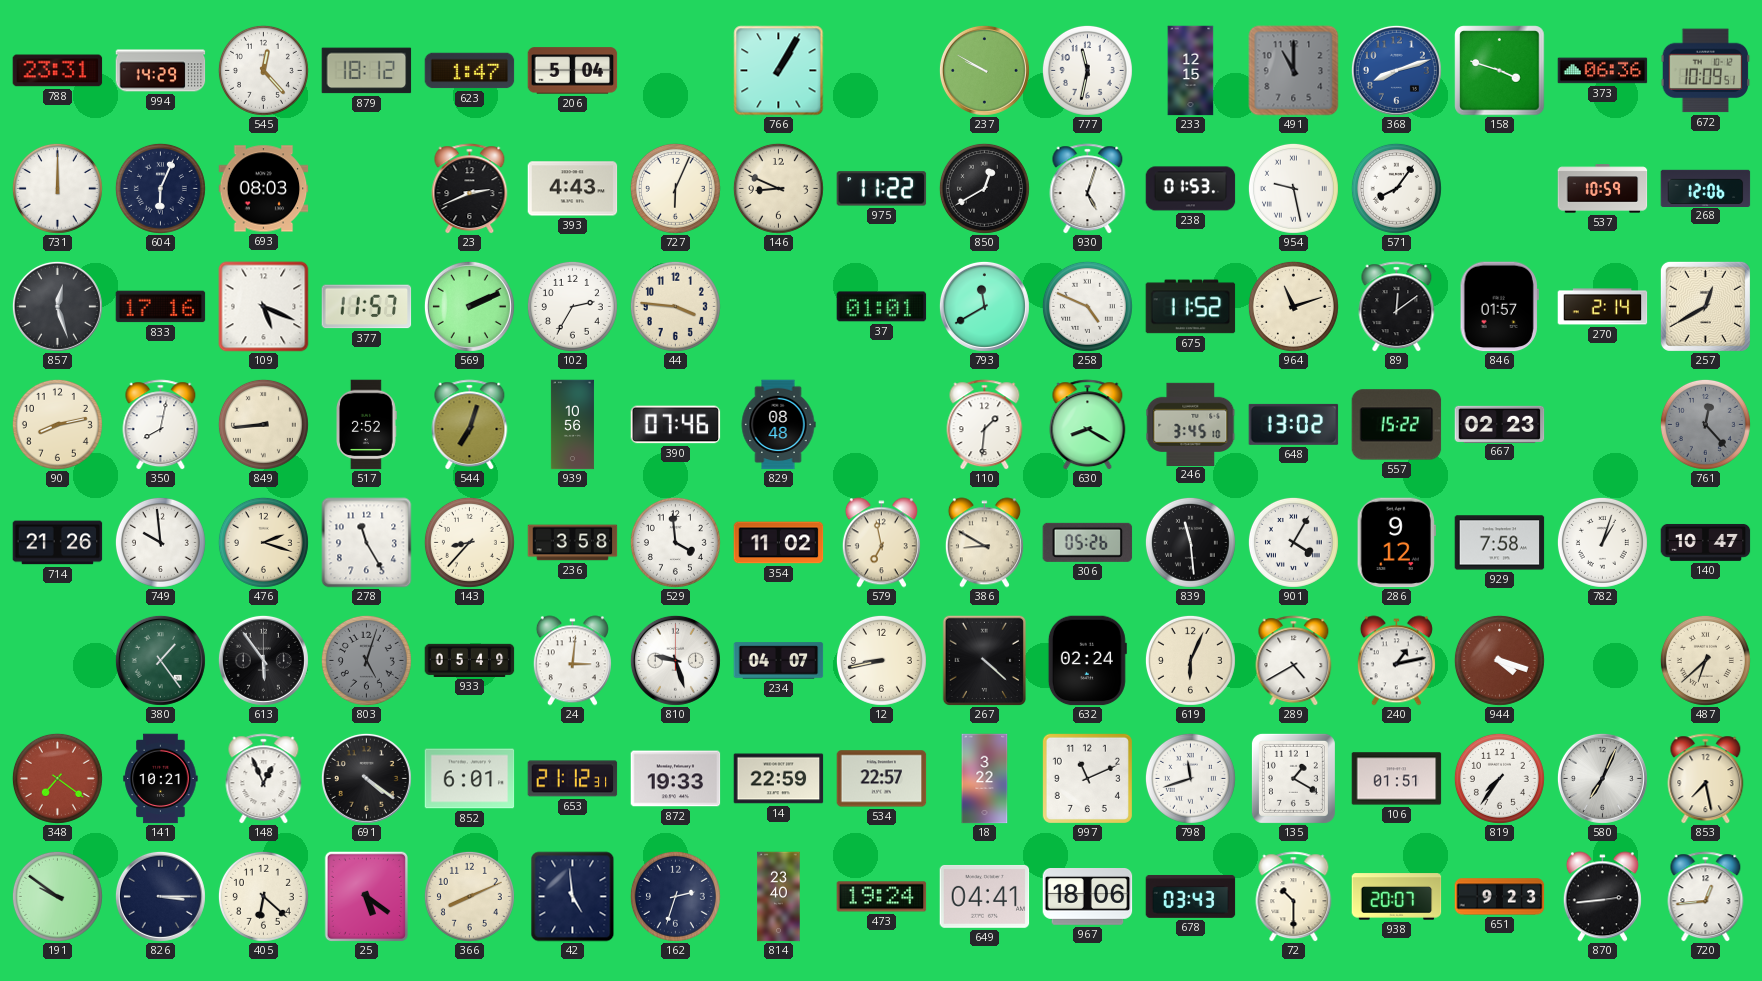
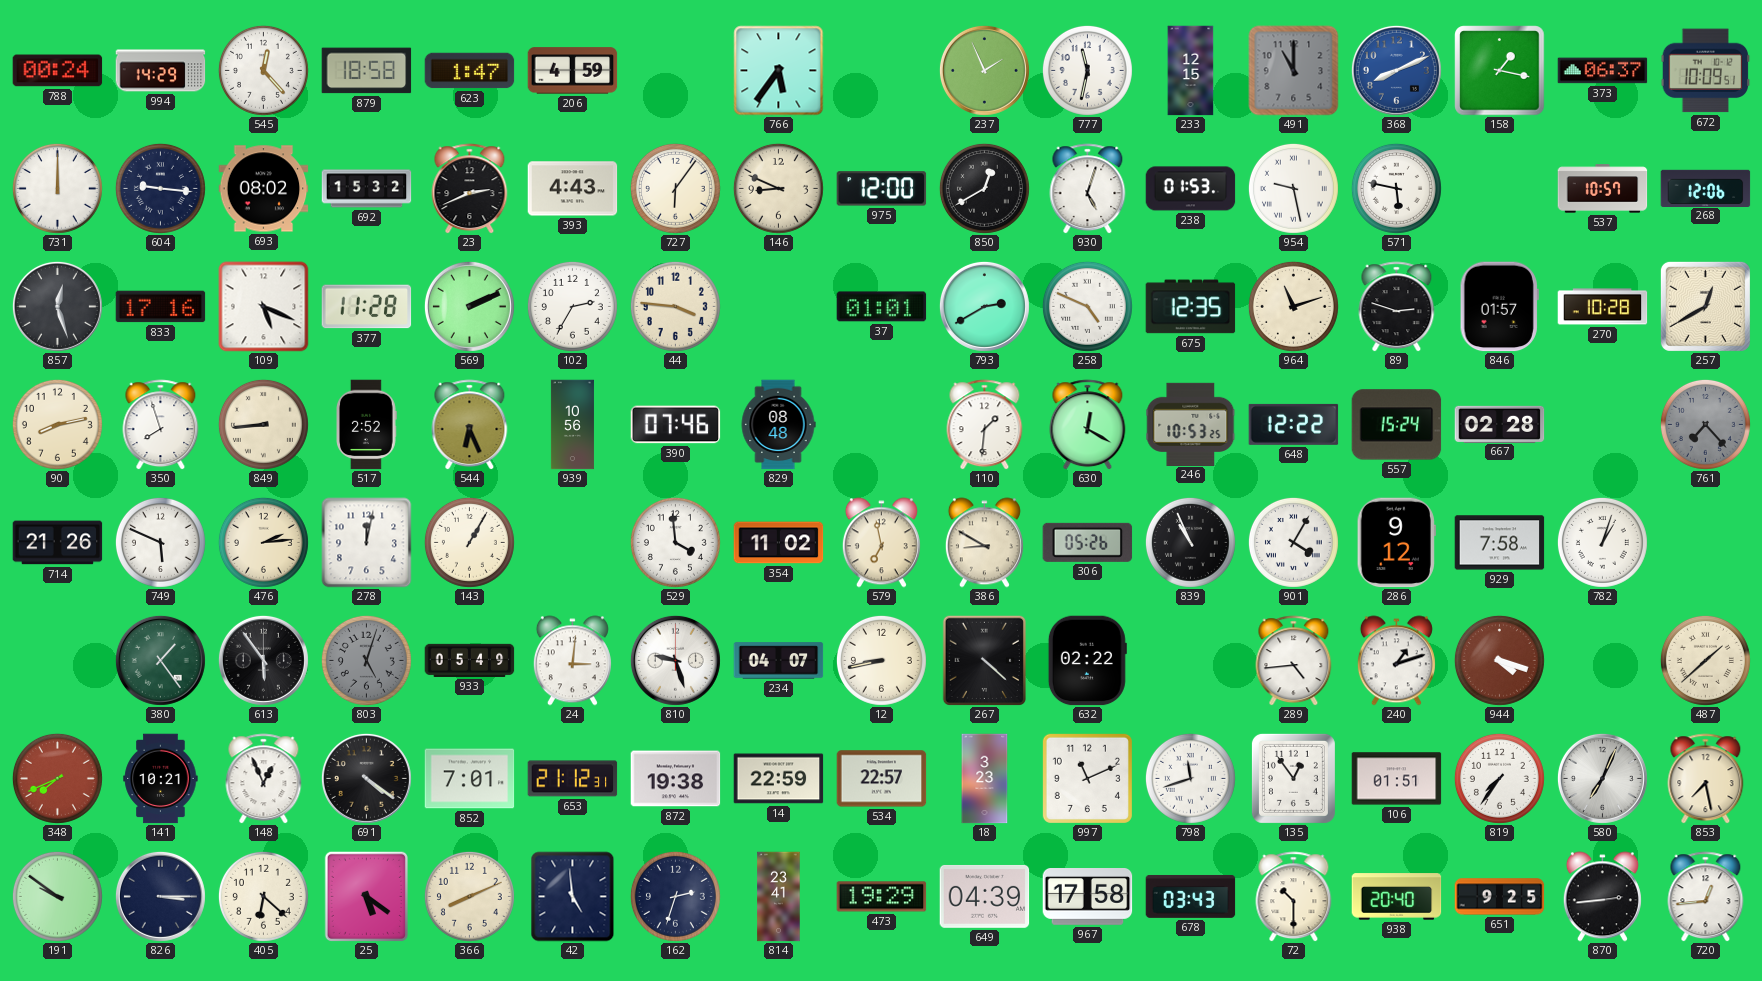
788: 23:31 -> 00:24
879: 18:12 -> 18:58
206: 5:04 -> 4:59
766: 1:05 -> 5:36
237: 9:50 -> 1:56
368: 8:12 -> 8:11
158: 3:48 -> 1:17
373: 06:36 -> 06:37
604: 6:04 -> 9:16
693: 08:03 -> 08:02
692: none -> 15:32
727: 6:04 -> 6:06
975: 11:22 -> 12:00
571: 8:06 -> 5:47
537: 10:59 -> 10:57
377: 11:57 -> 11:28
793: 11:40 -> 2:40
675: 11:52 -> 12:35
89: 12:09 -> 2:48
270: 2:14 -> 10:28
350: 8:02 -> 7:57
544: 7:03 -> 6:26
630: 8:20 -> 12:20
246: 3:45 -> 10:53
648: 13:02 -> 12:22
557: 15:22 -> 15:24
667: 02:23 -> 02:28
761: 12:23 -> 7:23
749: 9:59 -> 5:49
476: 2:18 -> 2:14
278: 11:25 -> 12:02
143: 8:37 -> 1:05
236: 3:58 -> none
839: 11:29 -> 10:56
140: 10:47 -> none
632: 02:24 -> 02:22
619: 6:04 -> none
289: 4:40 -> 4:44
240: 1:13 -> 1:12
487: 6:38 -> 1:38
348: 7:21 -> 7:41
852: 6:01 -> 7:01
872: 19:33 -> 19:38
18: 3:22 -> 3:23
135: 1:20 -> 12:54
814: 23:40 -> 23:41
473: 19:24 -> 19:29
649: 04:41 -> 04:39
967: 18:06 -> 17:58
938: 20:07 -> 20:40
651: 9:23 -> 9:25
